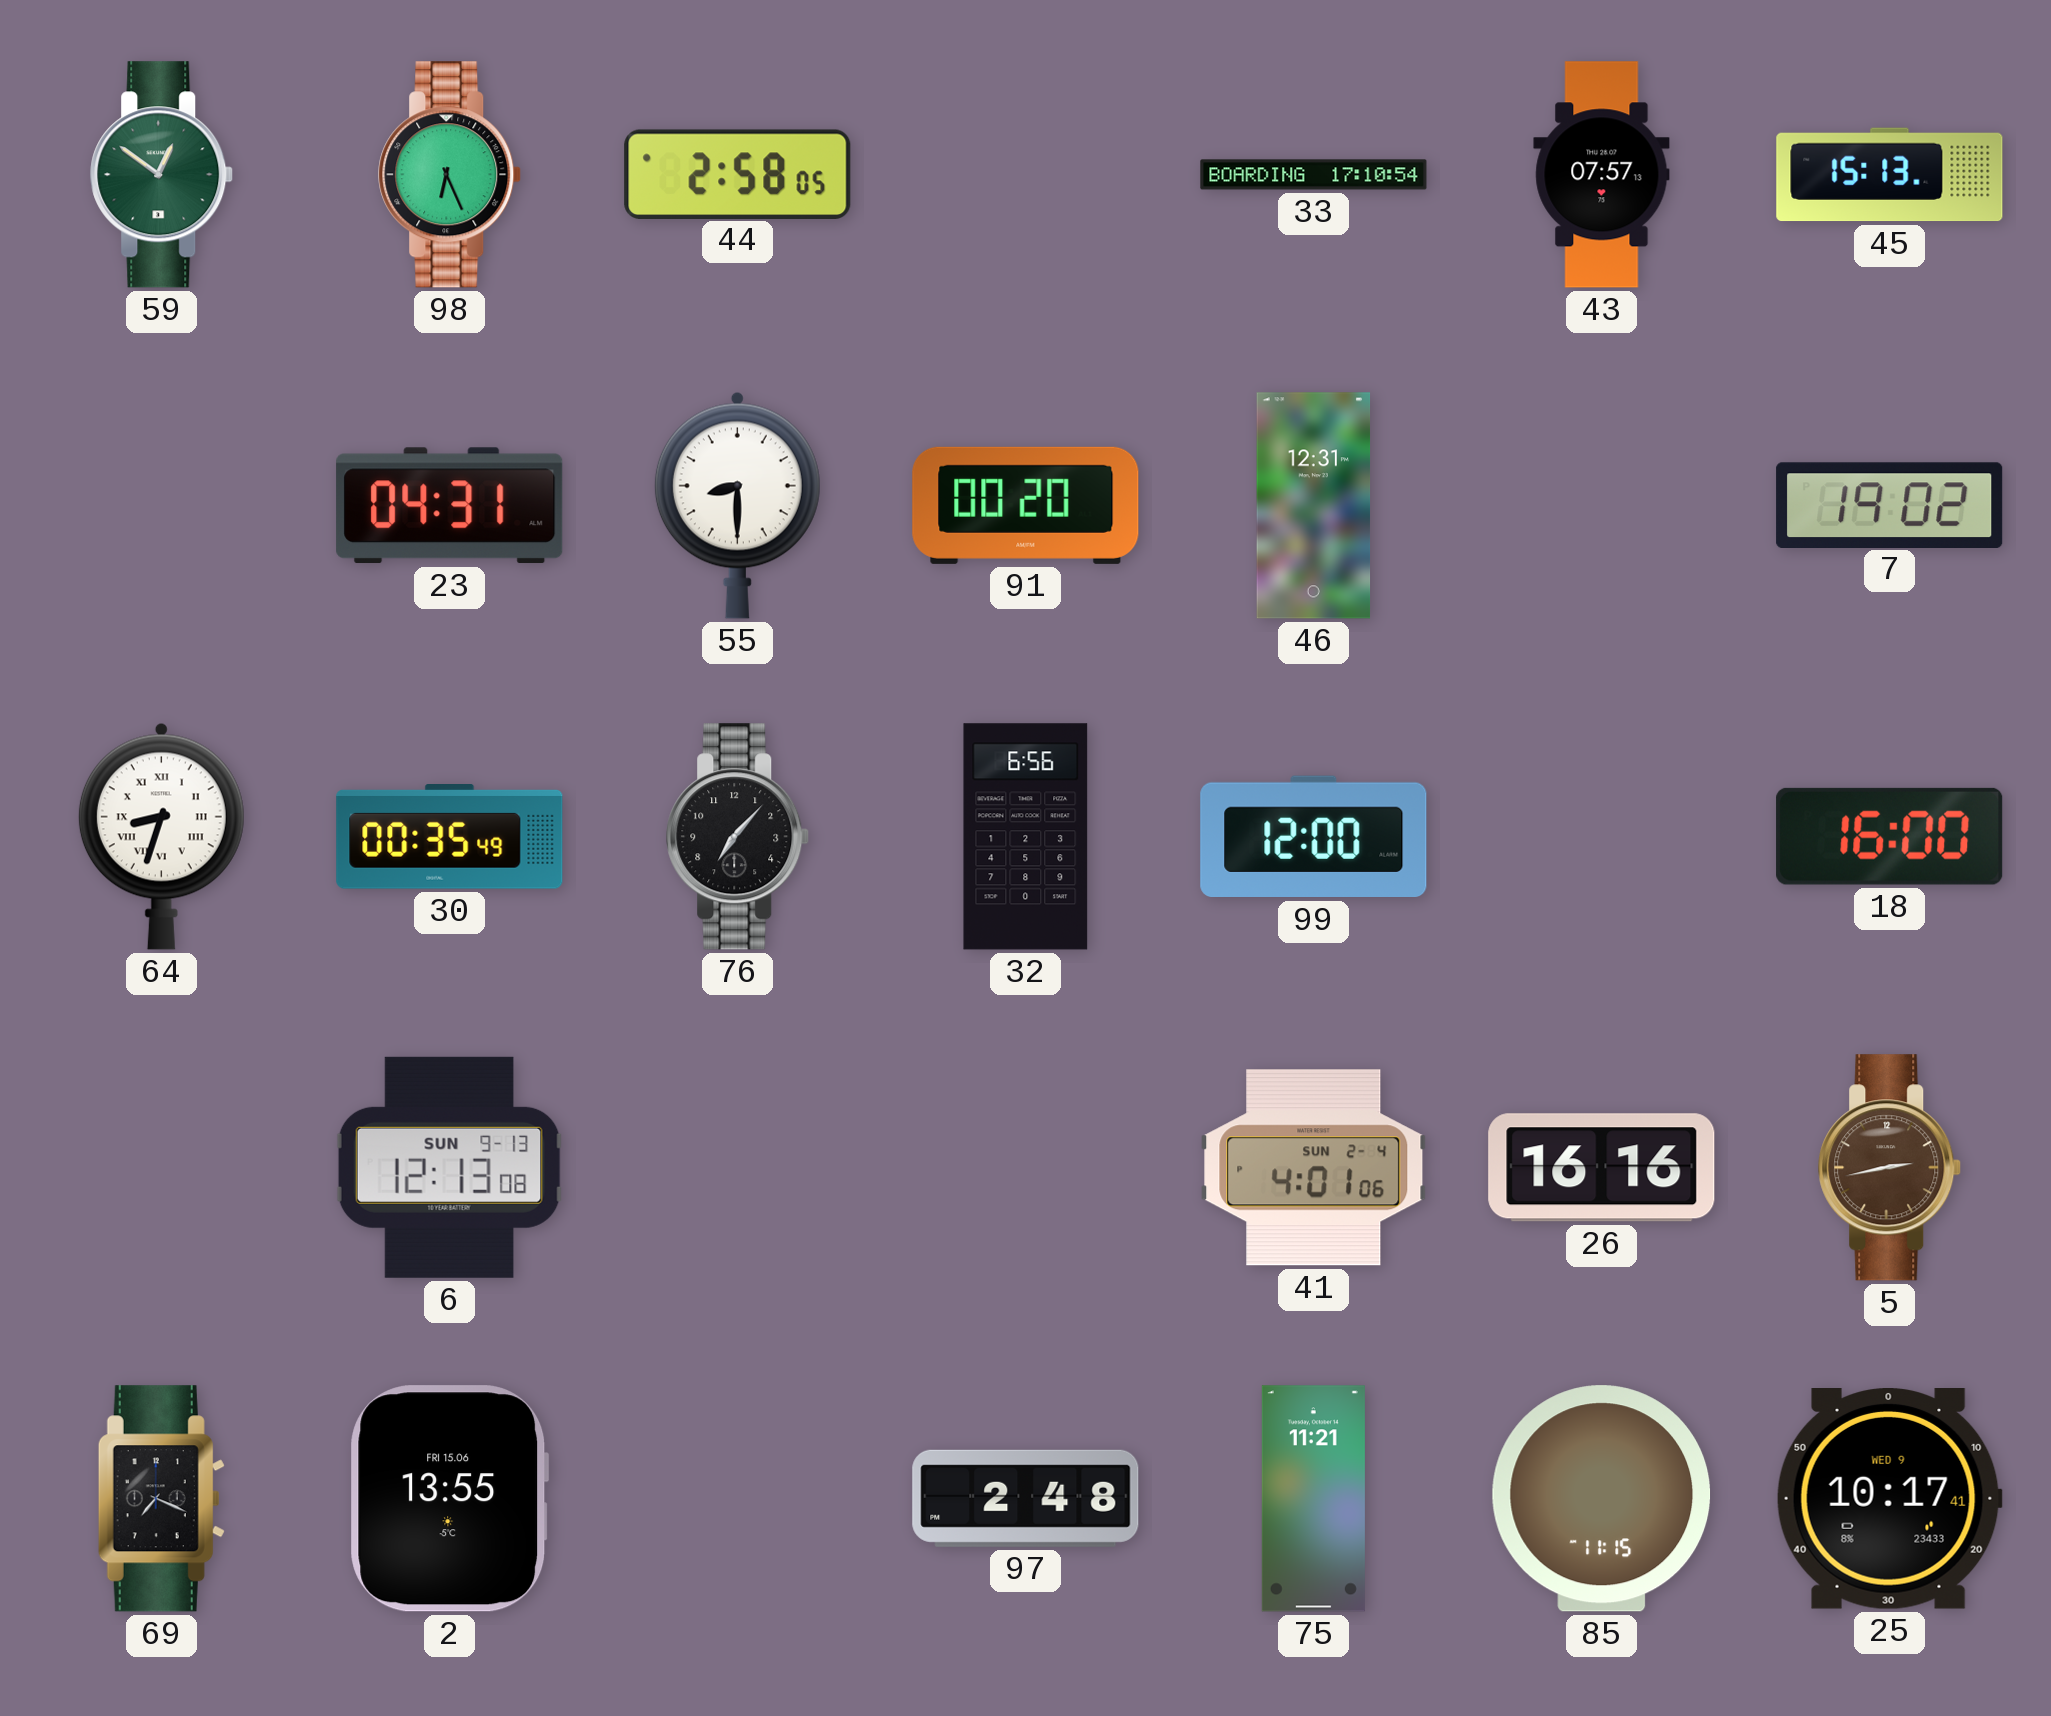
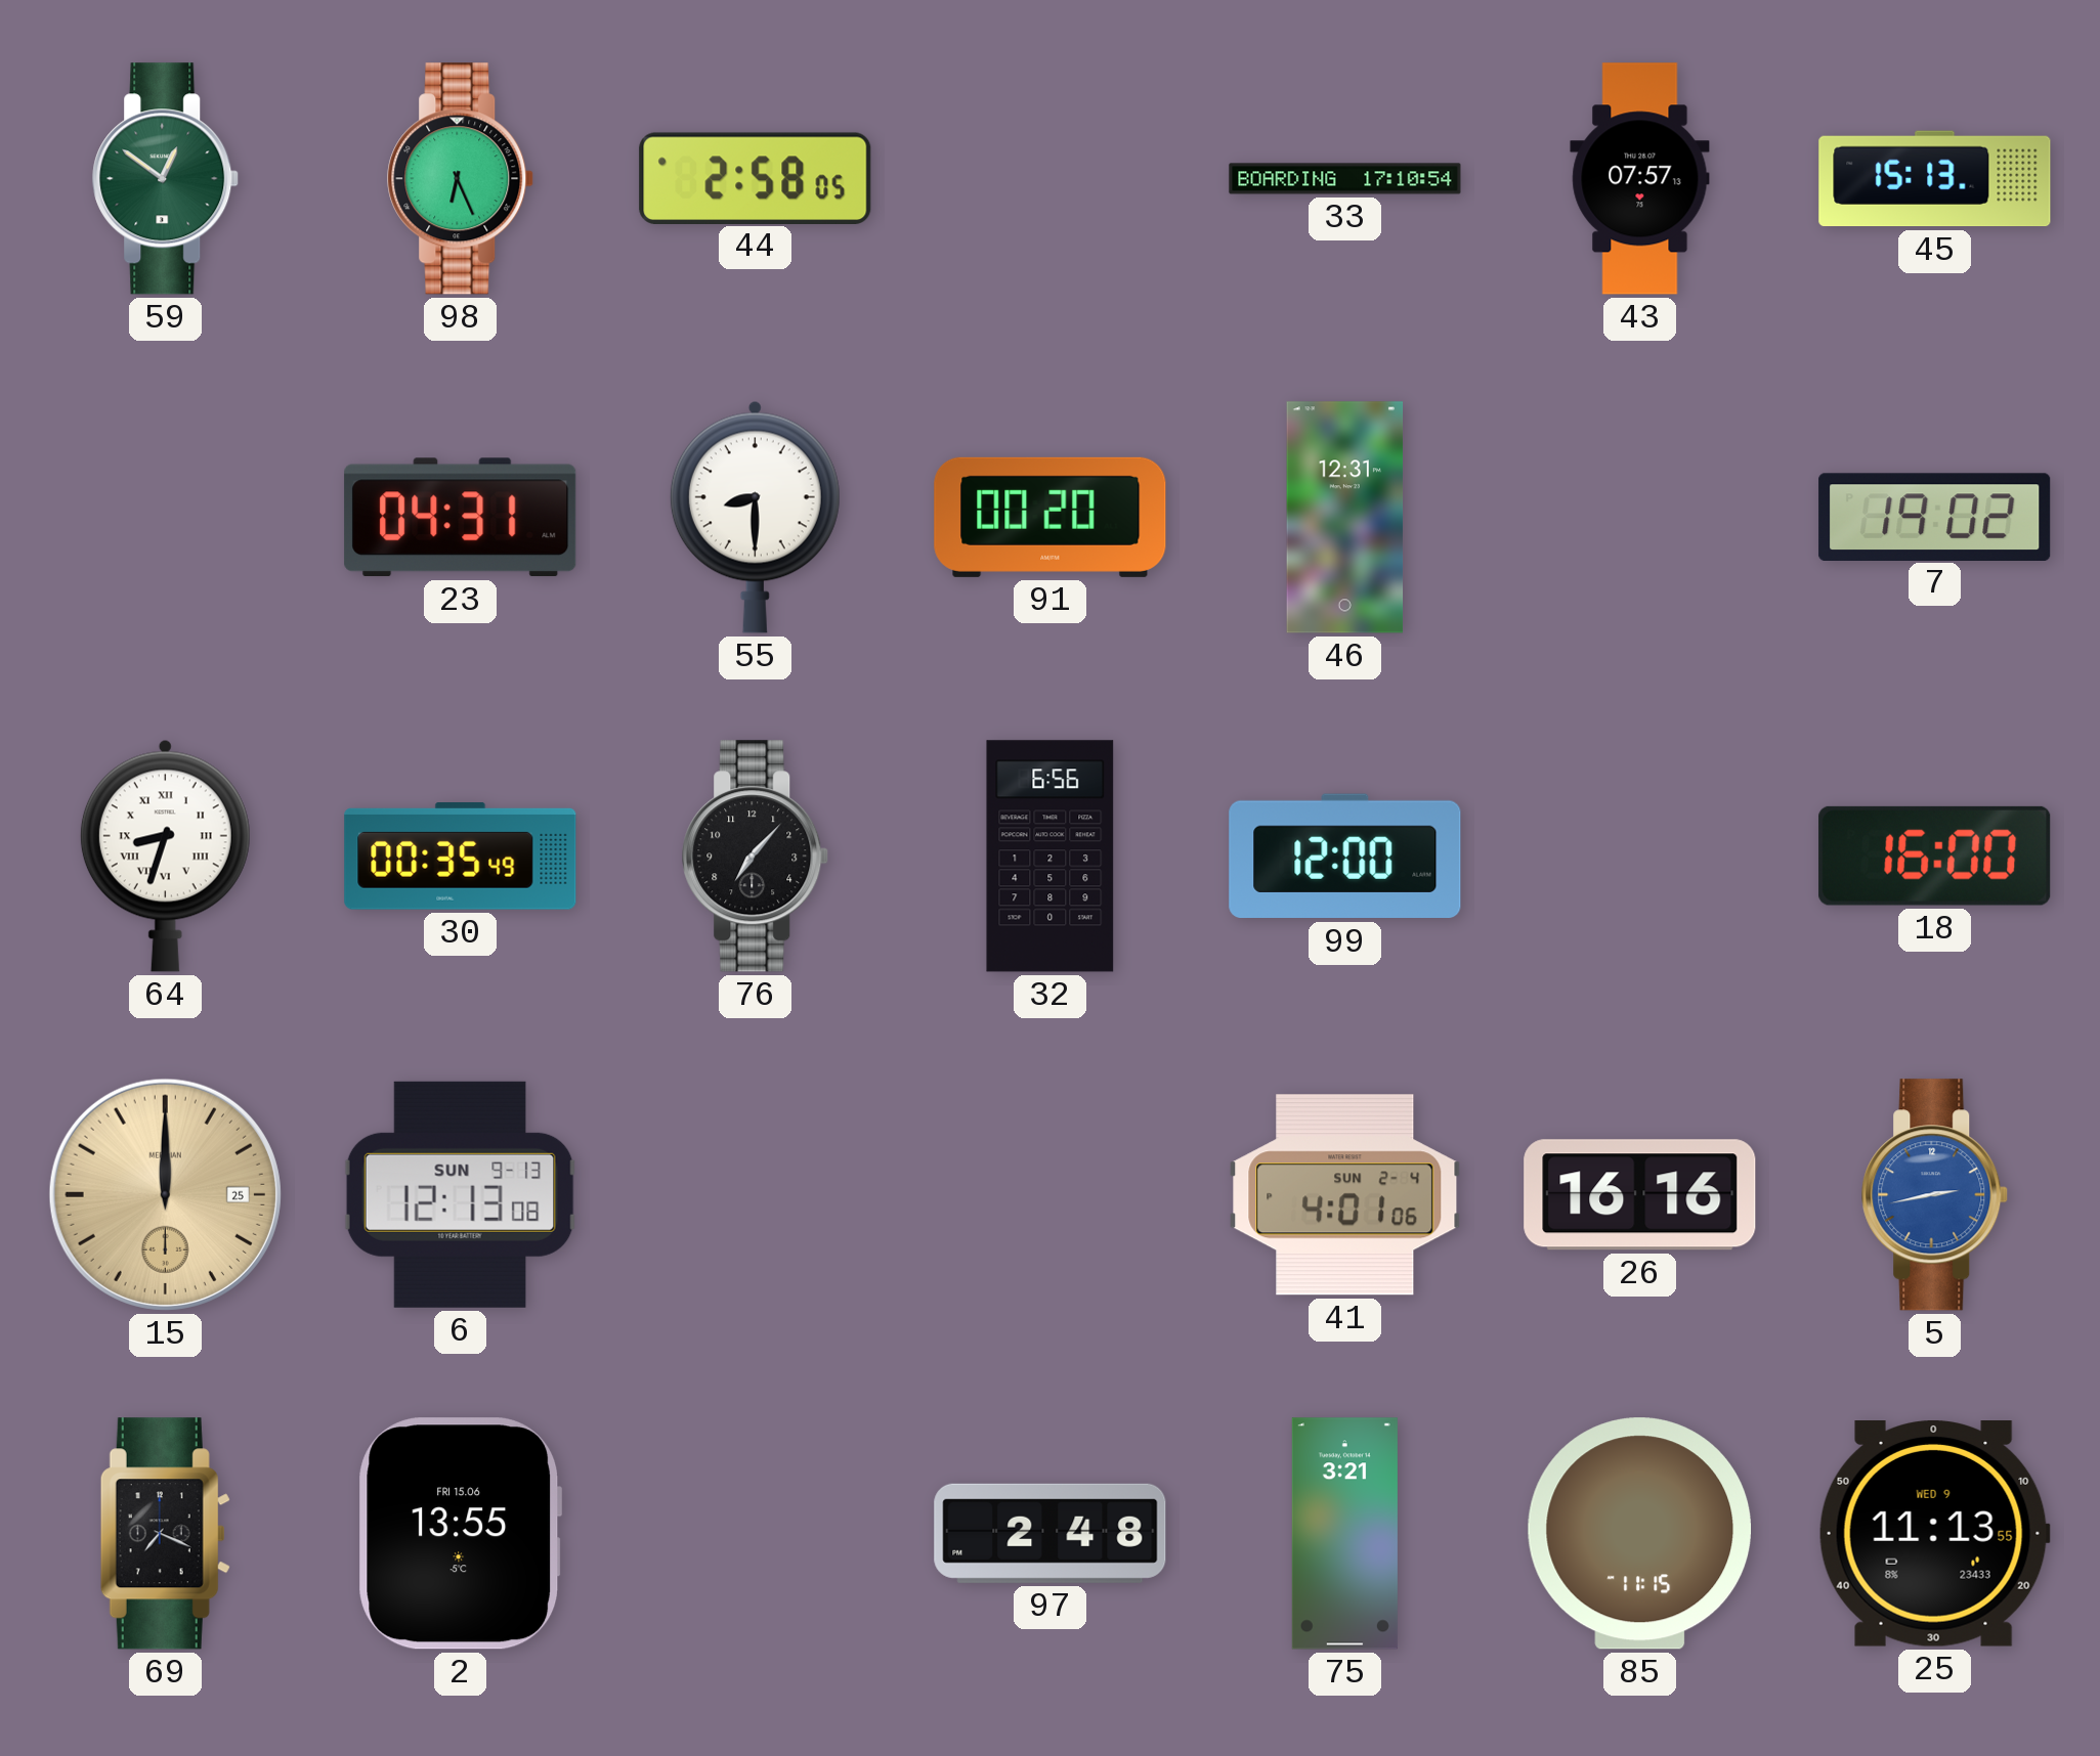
15: none -> 12:00
5 dial: brown -> blue
75: 11:21 -> 3:21
25: 10:17 -> 11:13
